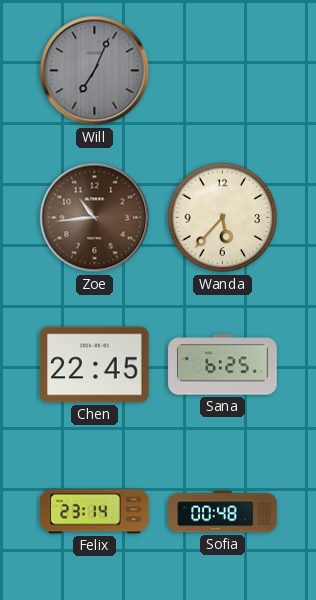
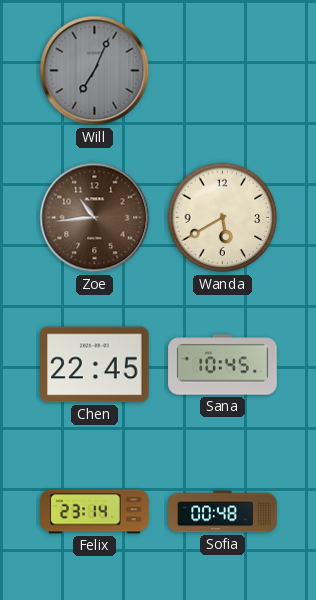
Wanda: 5:37 -> 5:40
Sana: 6:25 -> 10:45
